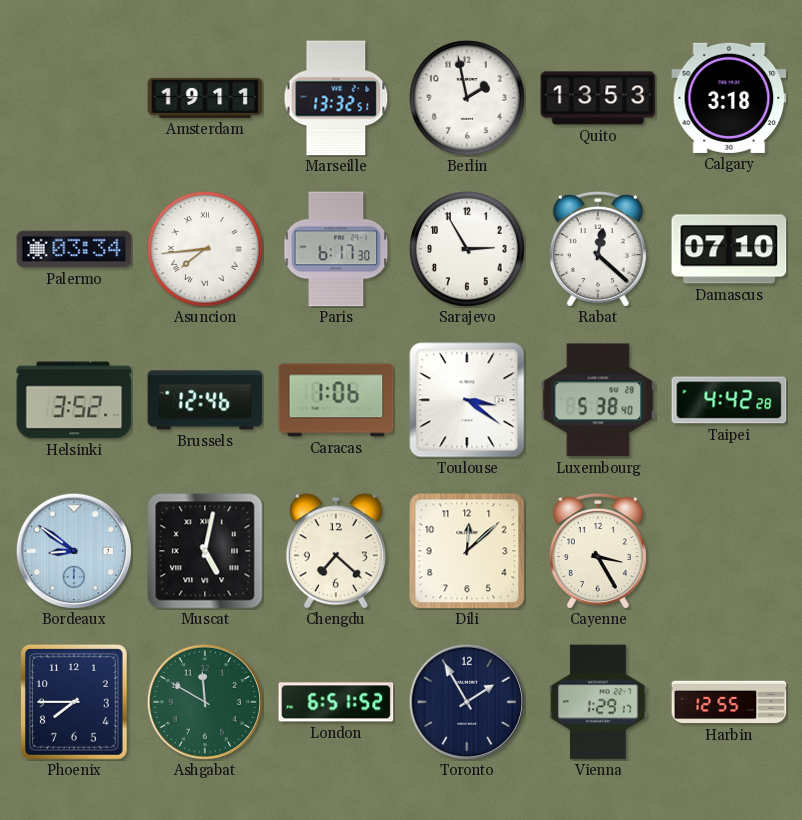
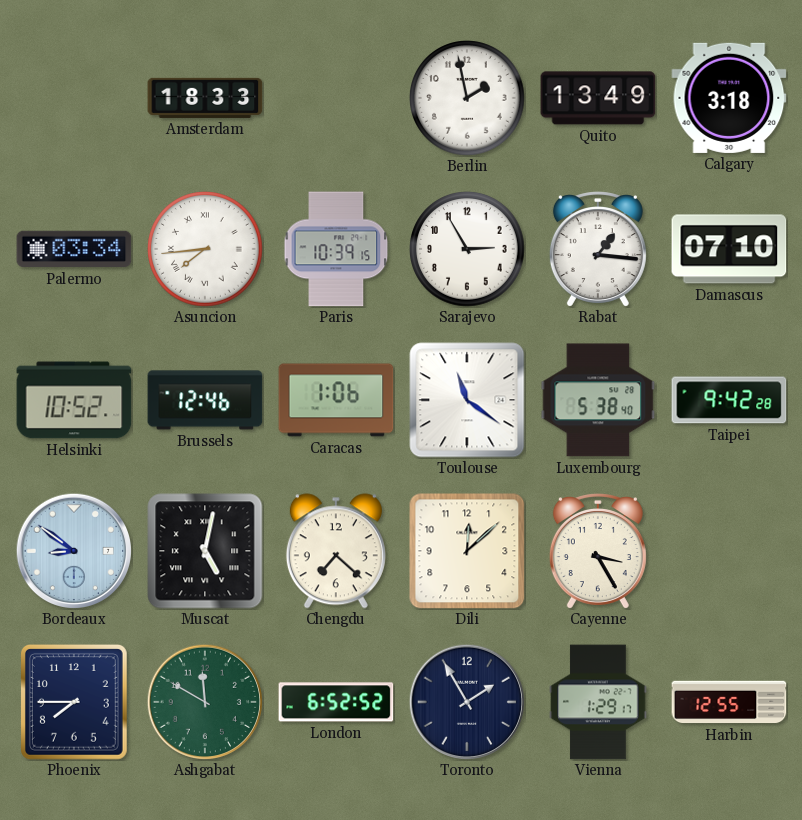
Amsterdam: 19:11 -> 18:33
Marseille: 13:32 -> none
Quito: 13:53 -> 13:49
Paris: 6:17 -> 10:39
Rabat: 12:22 -> 1:16
Helsinki: 3:52 -> 10:52
Toulouse: 3:21 -> 11:21
Taipei: 4:42 -> 9:42
London: 6:51 -> 6:52
